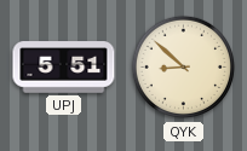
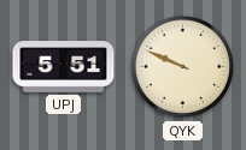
QYK: 8:52 -> 9:49
